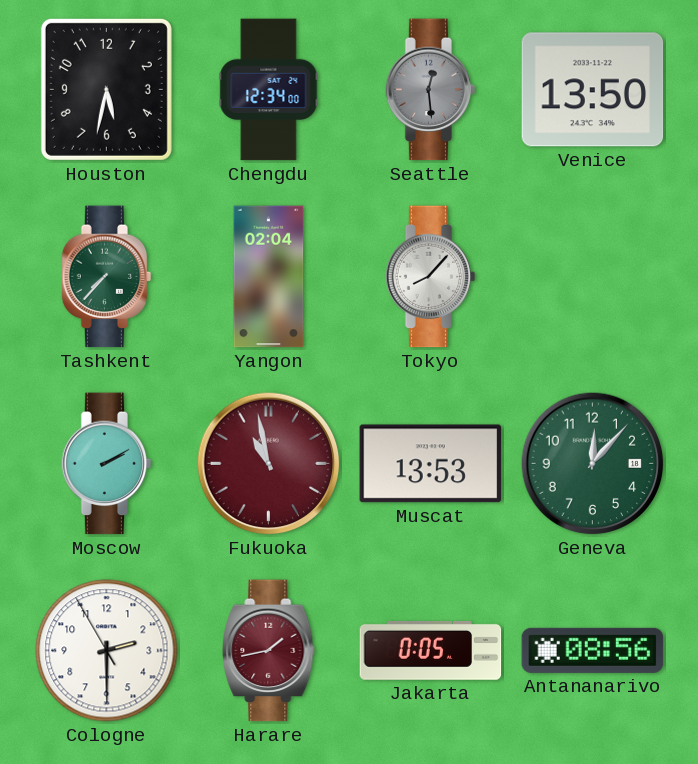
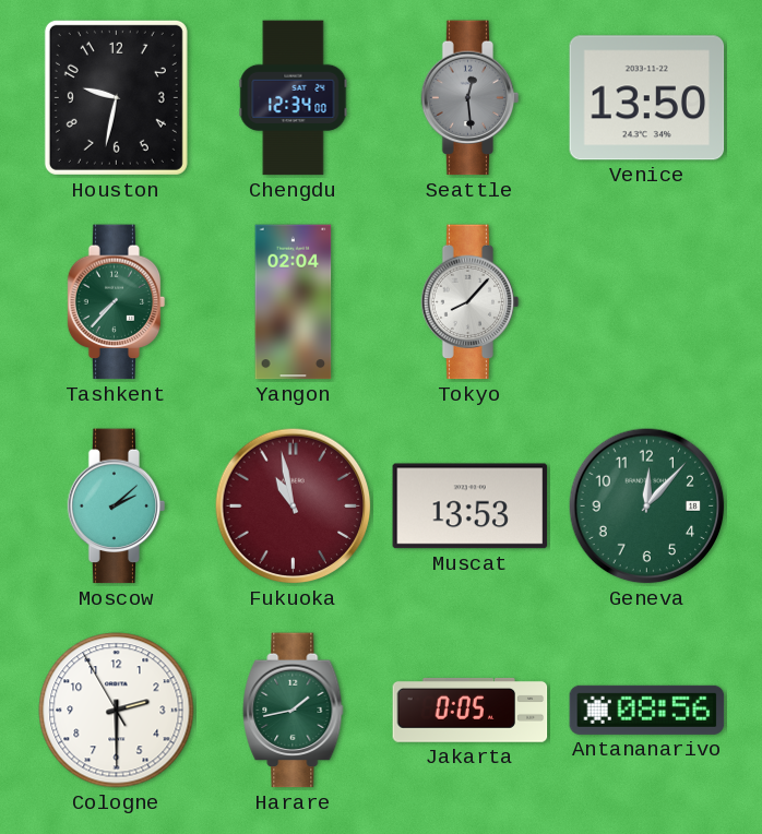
Houston: 5:32 -> 9:32
Moscow: 2:10 -> 2:08
Harare dial: burgundy -> green
